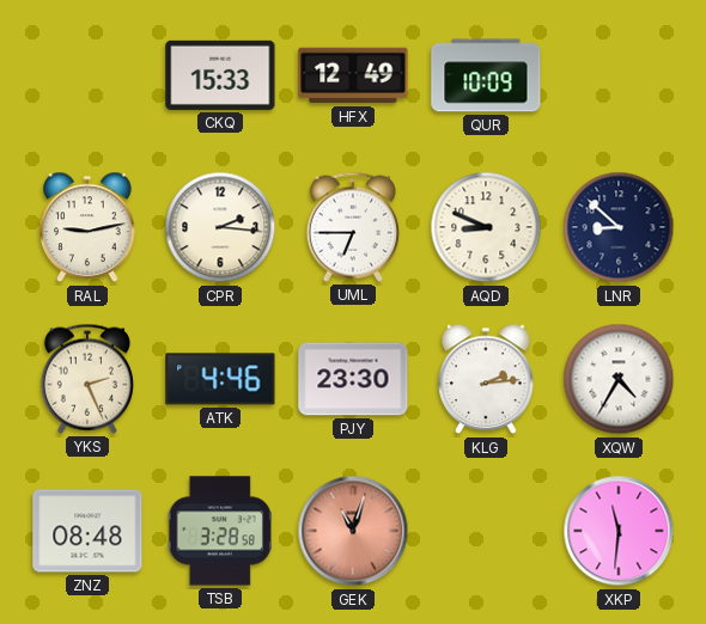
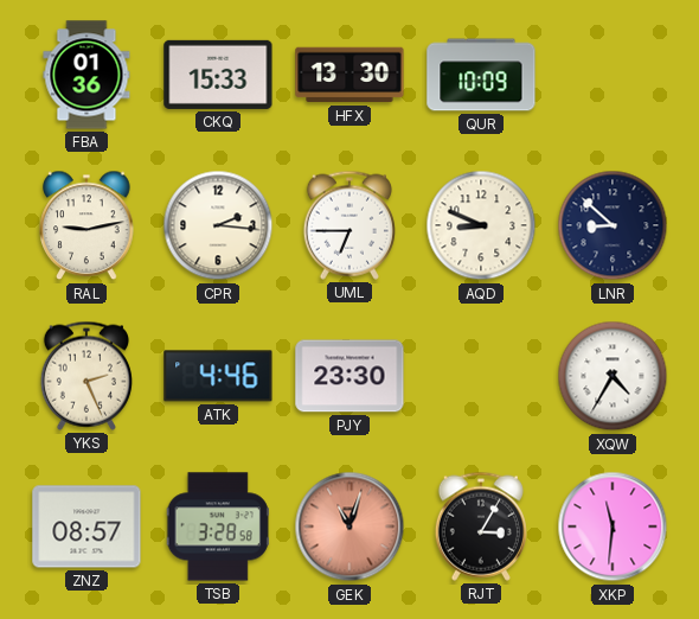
FBA: none -> 01:36
HFX: 12:49 -> 13:30
KLG: 2:14 -> none
ZNZ: 08:48 -> 08:57
RJT: none -> 3:05
